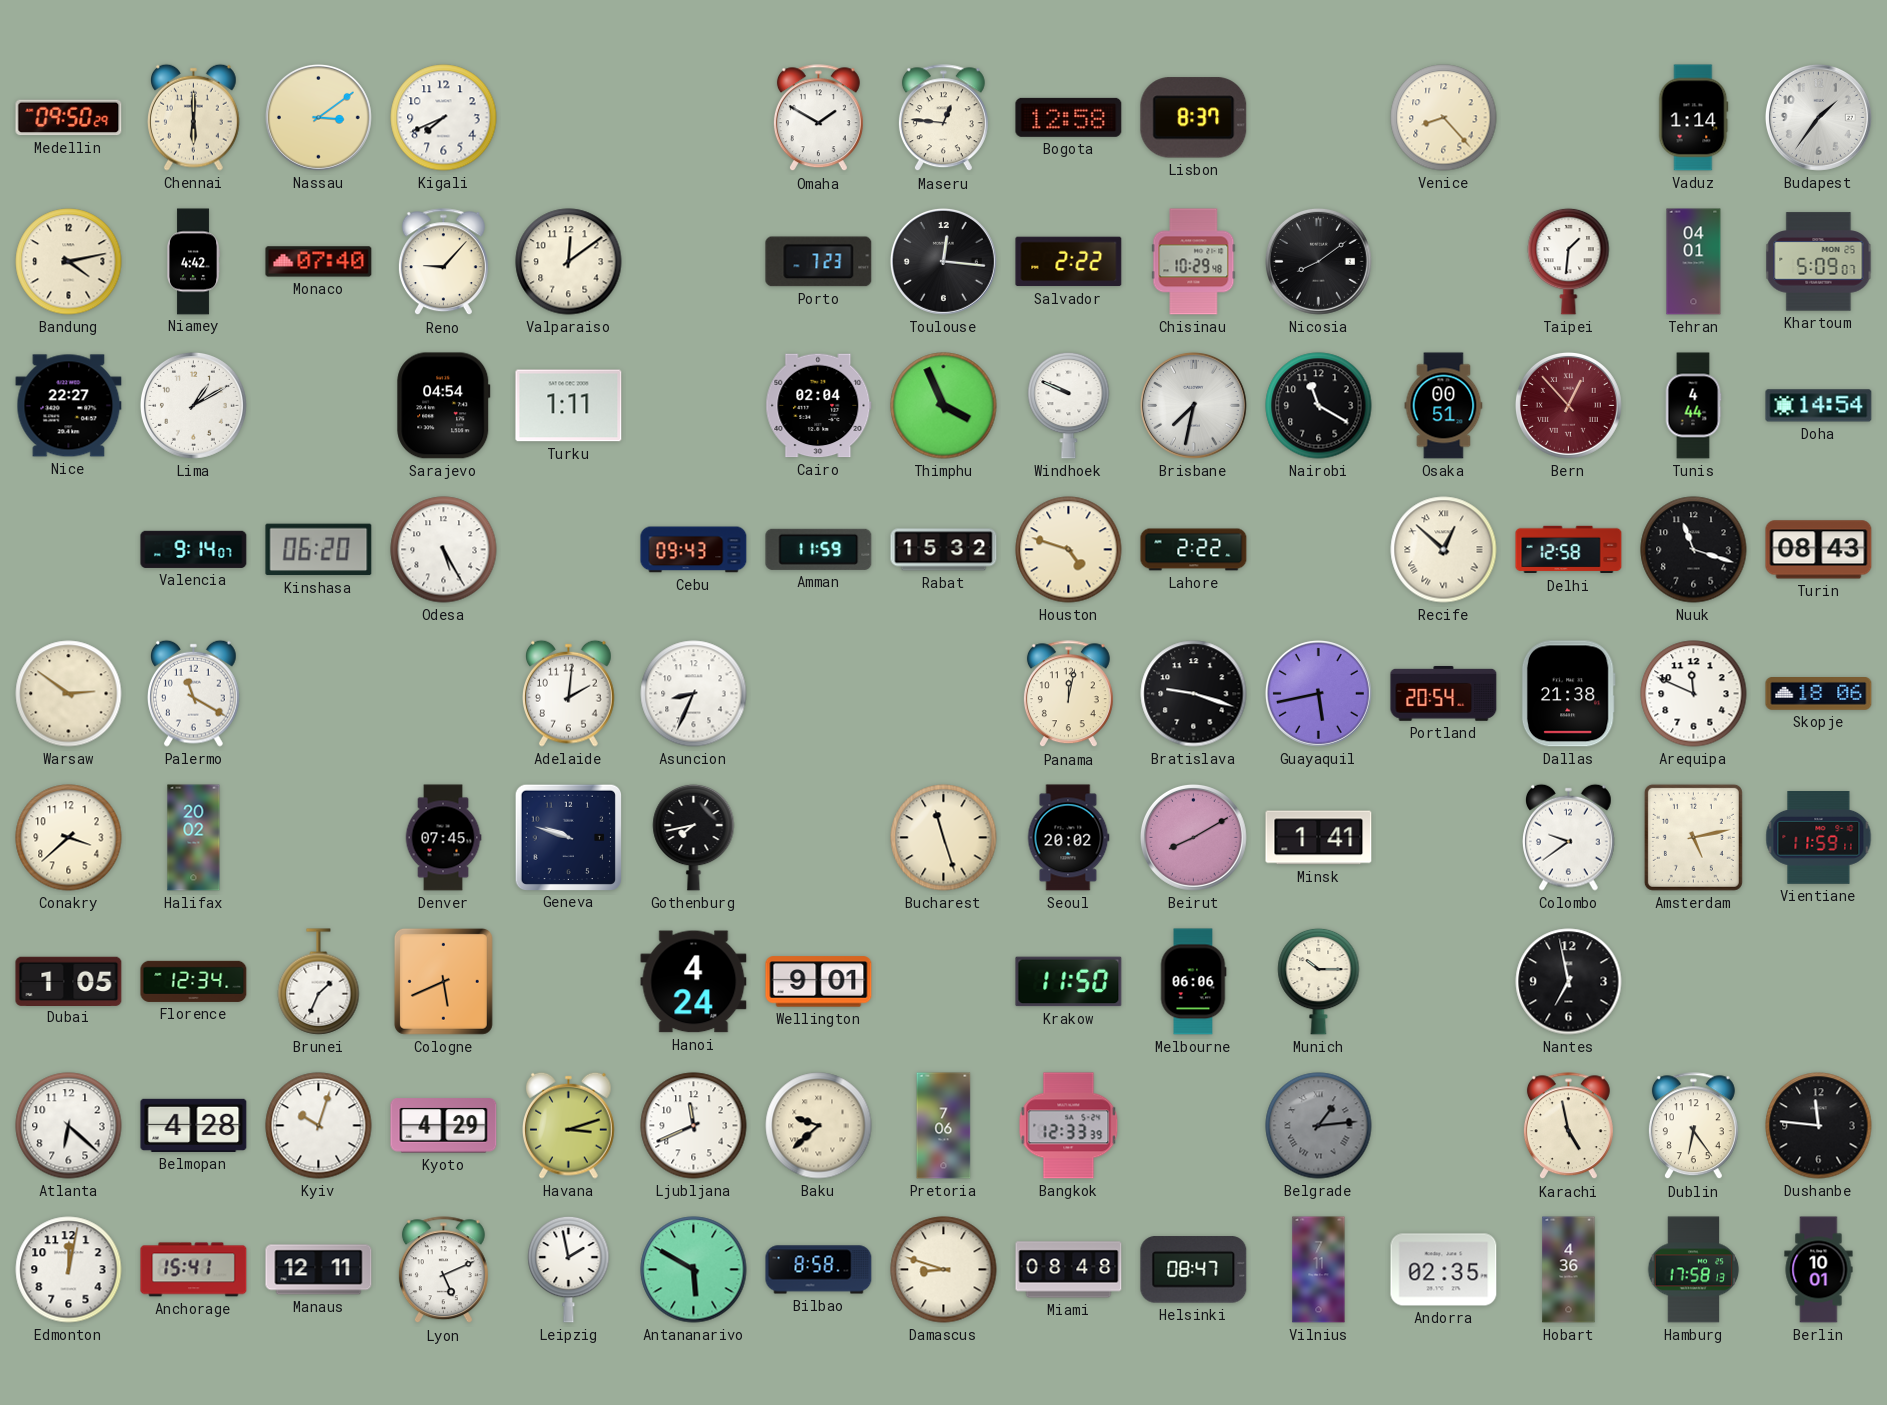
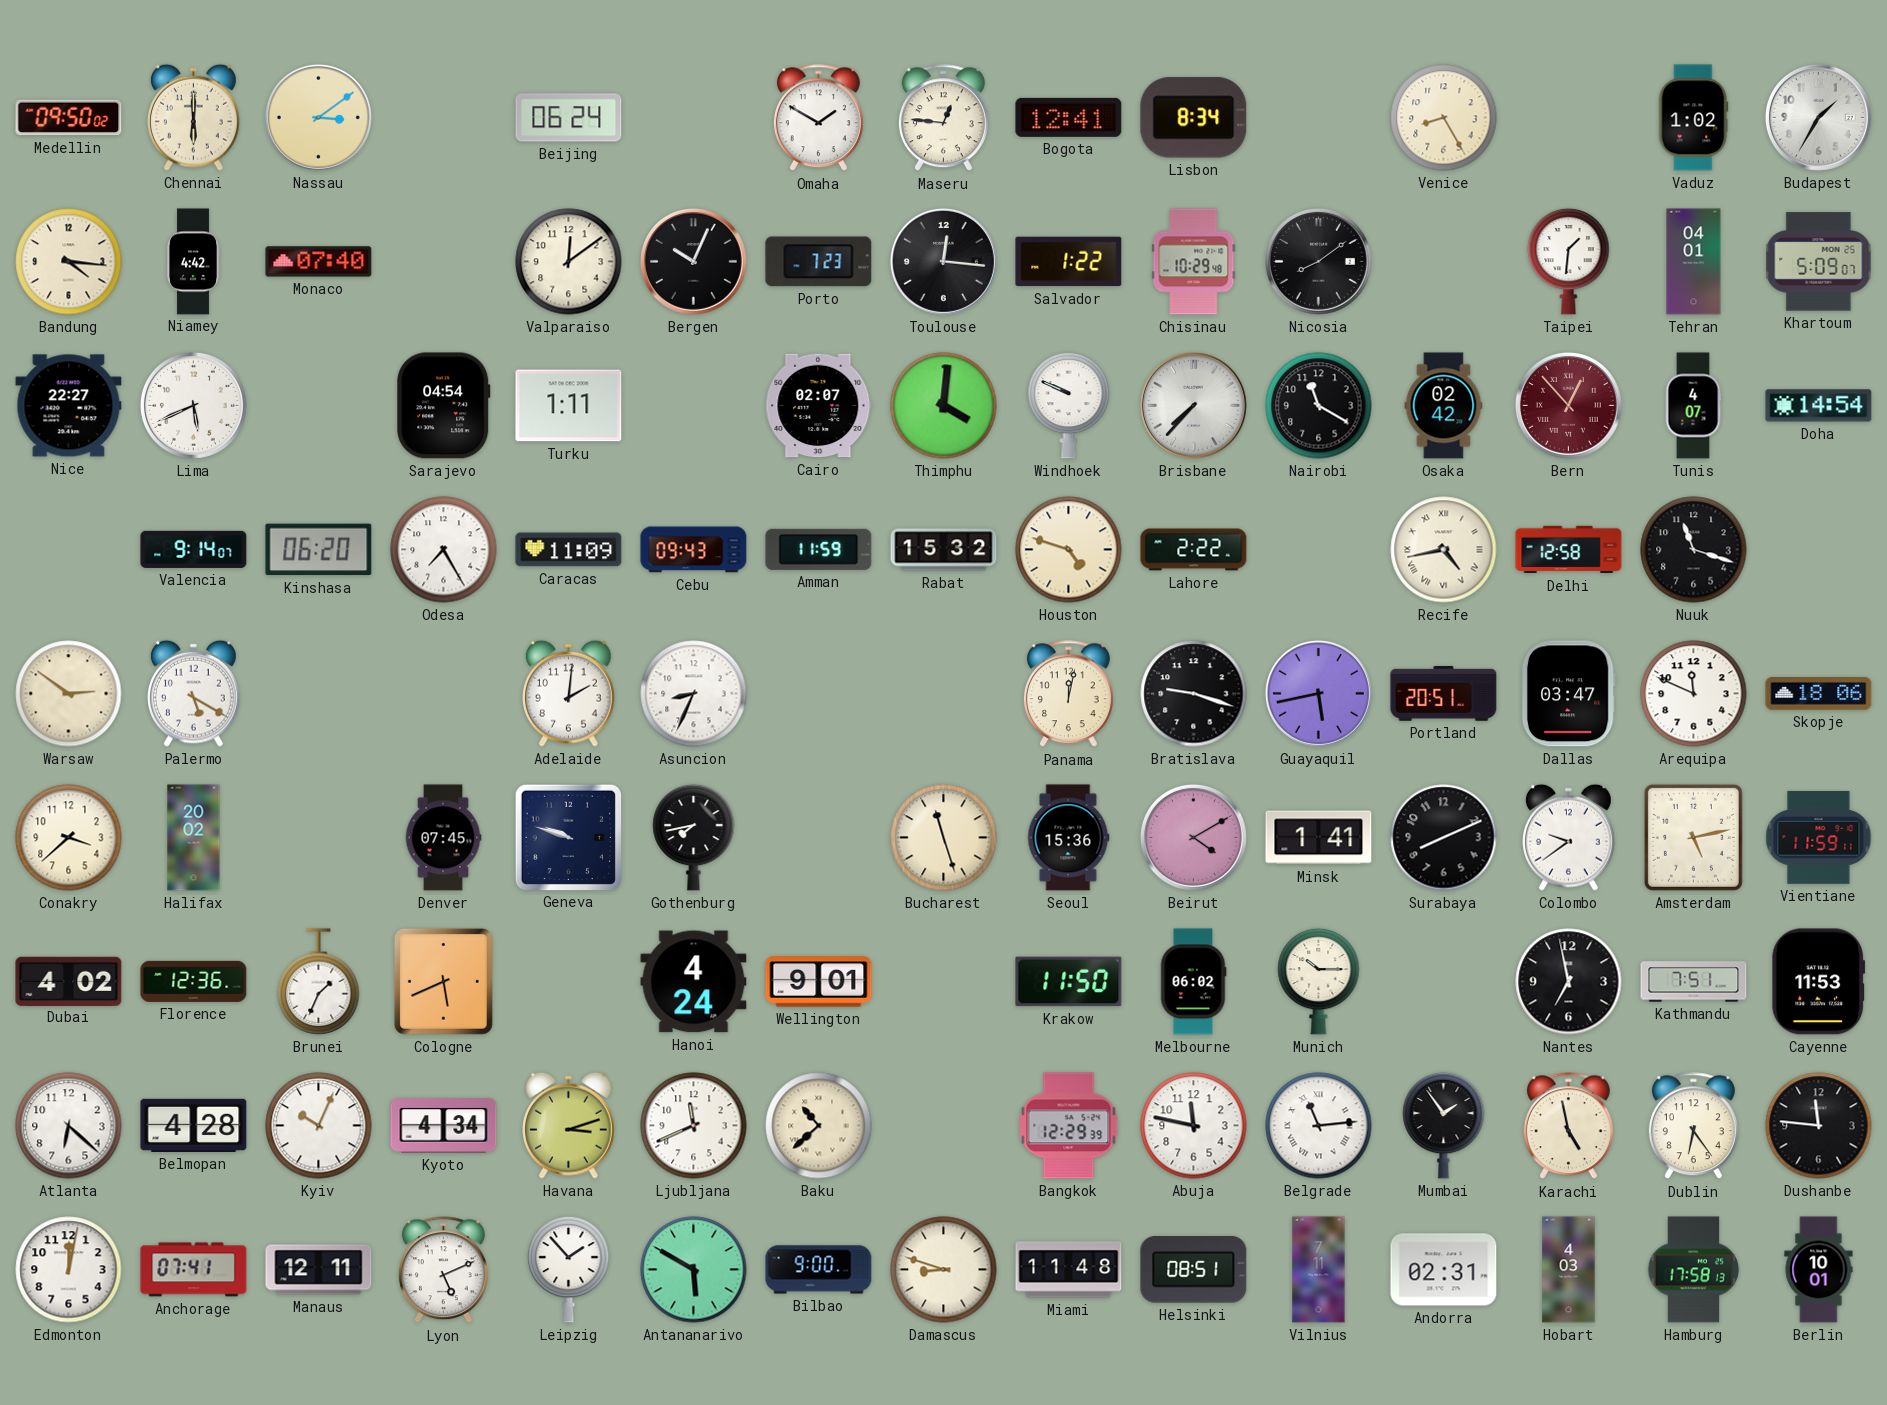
Medellin: 09:50:29 -> 09:50:02
Kigali: 7:41 -> none
Beijing: none -> 06:24
Bogota: 12:58 -> 12:41
Lisbon: 8:37 -> 8:34
Venice: 8:23 -> 8:25
Vaduz: 1:14 -> 1:02
Budapest: 1:36 -> 1:35
Bandung: 4:13 -> 4:16
Reno: 9:07 -> none
Bergen: none -> 10:04
Salvador: 2:22 -> 1:22
Lima: 1:10 -> 5:41
Cairo: 02:04 -> 02:07
Thimphu: 3:56 -> 4:01
Brisbane: 7:32 -> 7:37
Osaka: 00:51 -> 02:42
Tunis: 4:44 -> 4:07
Odesa: 5:25 -> 7:25
Caracas: none -> 11:09
Recife: 12:52 -> 4:43
Turin: 08:43 -> none
Palermo: 11:20 -> 5:20
Portland: 20:54 -> 20:51
Dallas: 21:38 -> 03:47
Seoul: 20:02 -> 15:36
Beirut: 8:10 -> 4:10
Surabaya: none -> 8:11
Dubai: 1:05 -> 4:02
Florence: 12:34 -> 12:36
Melbourne: 06:06 -> 06:02
Kathmandu: none -> 7:51
Cayenne: none -> 11:53
Kyiv: 10:03 -> 10:04
Kyoto: 4:29 -> 4:34
Baku: 9:38 -> 10:38
Pretoria: 7:06 -> none
Bangkok: 12:33 -> 12:29
Abuja: none -> 11:47
Belgrade: 1:14 -> 11:14
Belgrade dial: grey -> white
Mumbai: none -> 1:54
Anchorage: 15:41 -> 07:41
Leipzig: 1:58 -> 1:53
Bilbao: 8:58 -> 9:00
Miami: 08:48 -> 11:48
Helsinki: 08:47 -> 08:51
Andorra: 02:35 -> 02:31
Hobart: 4:36 -> 4:03
